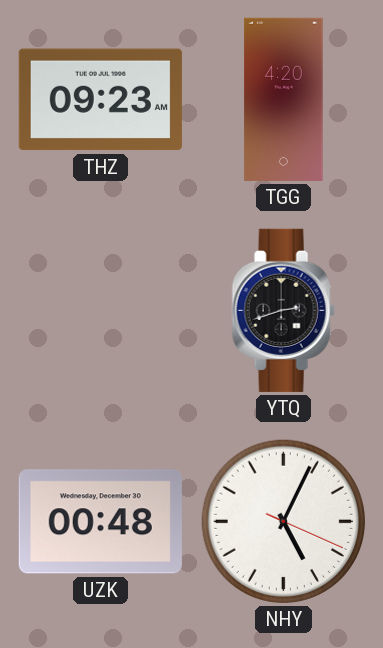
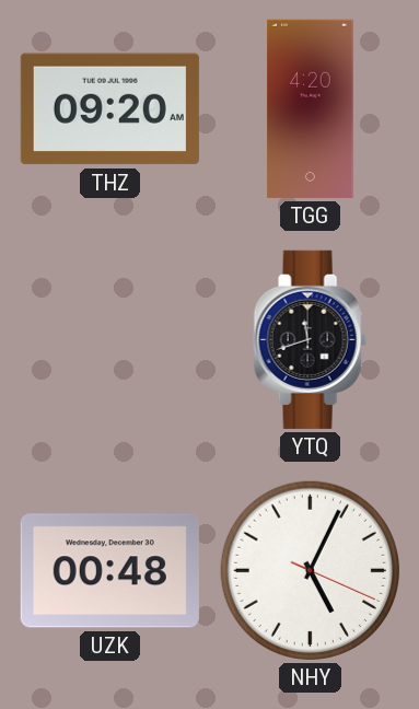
THZ: 09:23 -> 09:20
YTQ: 2:42 -> 11:42
